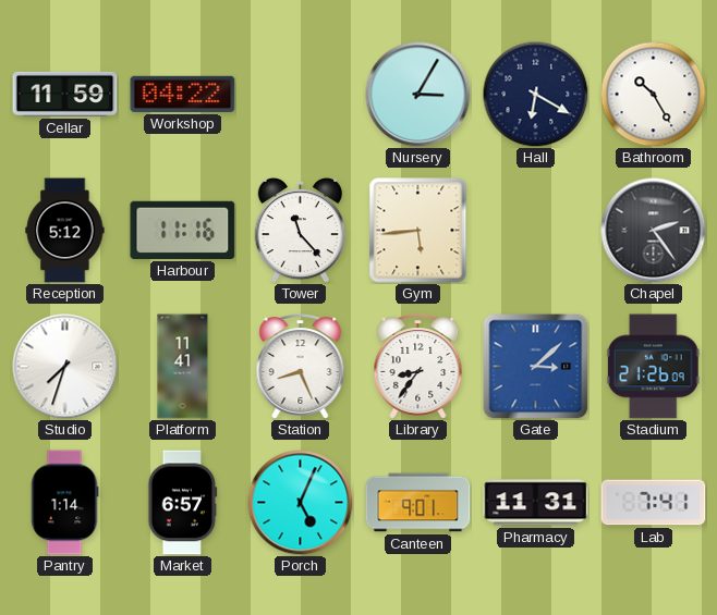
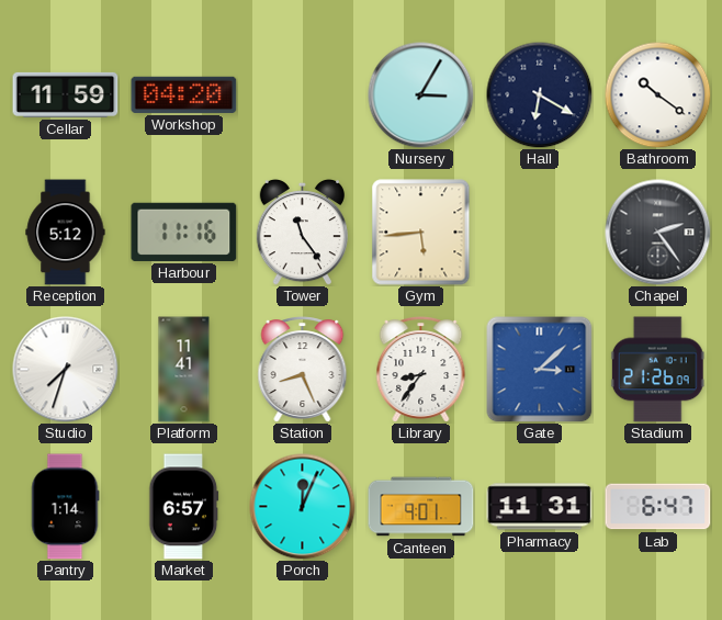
Workshop: 04:22 -> 04:20
Bathroom: 10:25 -> 10:21
Tower: 11:23 -> 11:24
Porch: 5:04 -> 12:04
Lab: 7:41 -> 6:47
